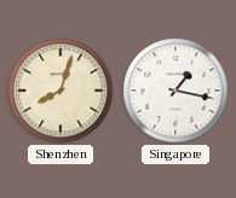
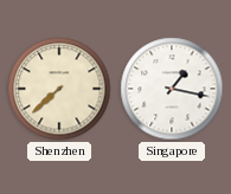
Shenzhen: 8:03 -> 7:38
